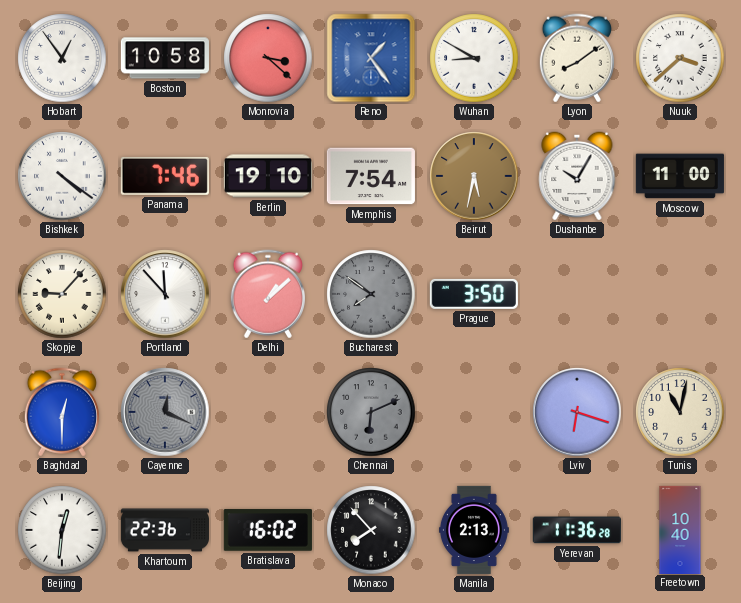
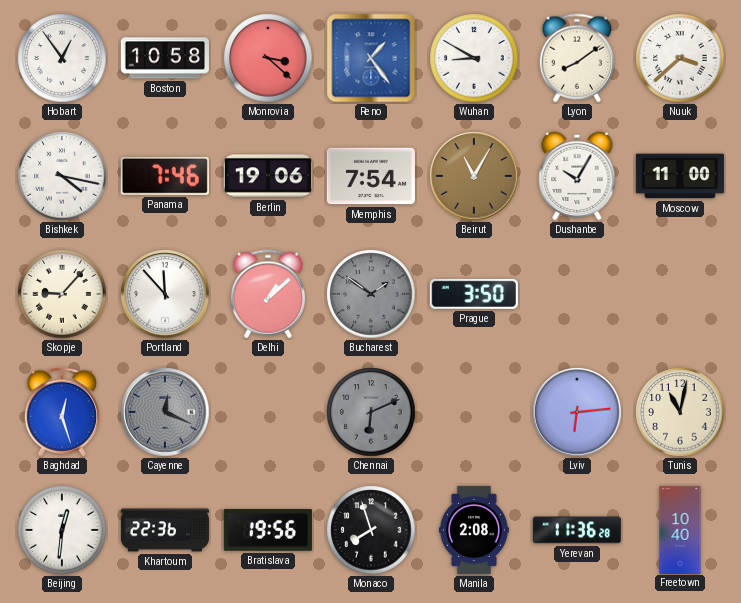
Bishkek: 4:21 -> 4:17
Berlin: 19:10 -> 19:06
Beirut: 5:32 -> 11:05
Bucharest: 7:51 -> 1:51
Baghdad: 12:30 -> 12:27
Lviv: 6:18 -> 6:14
Bratislava: 16:02 -> 19:56
Monaco: 7:53 -> 7:57
Manila: 2:13 -> 2:08
